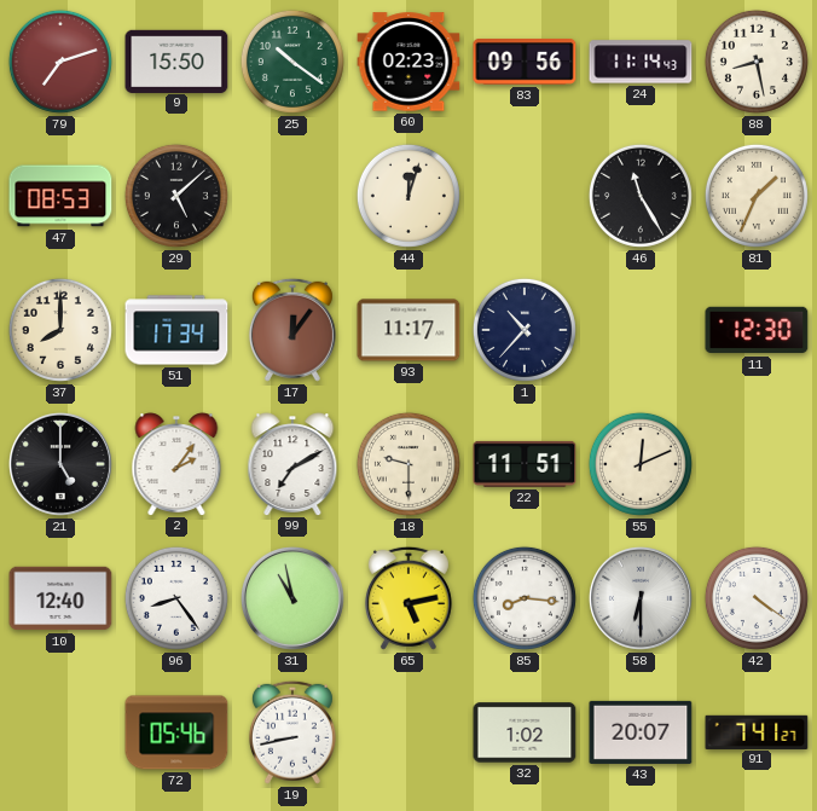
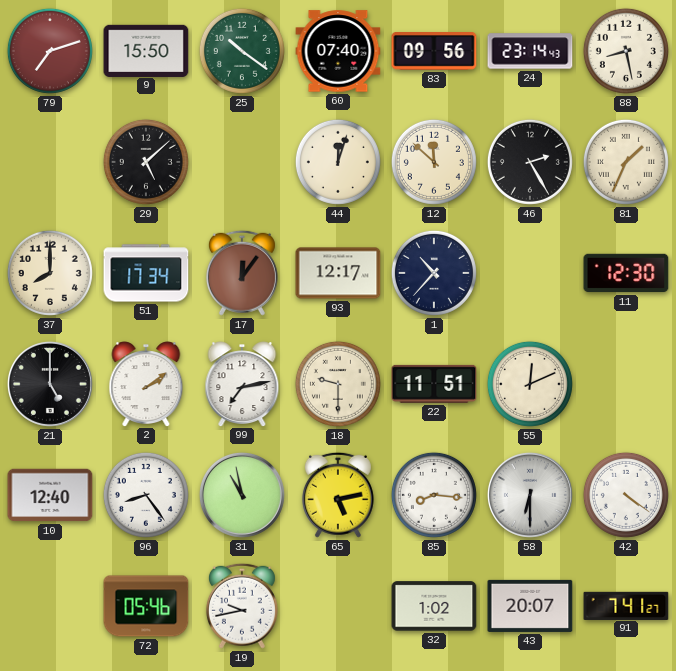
60: 02:23 -> 07:40
24: 11:14 -> 23:14
47: 08:53 -> none
12: none -> 11:52
46: 11:25 -> 2:25
93: 11:17 -> 12:17
2: 2:06 -> 2:09
99: 7:10 -> 7:13
19: 8:43 -> 9:43
